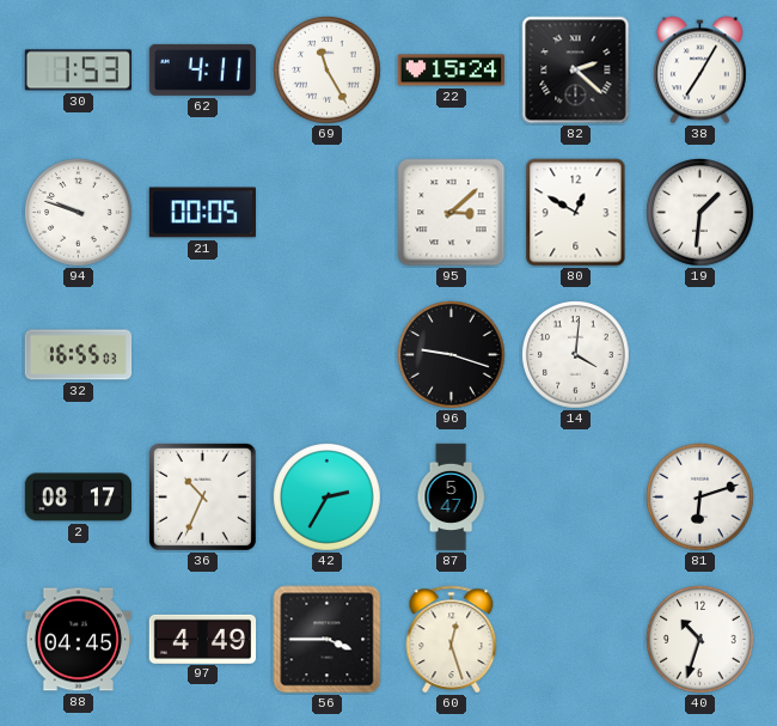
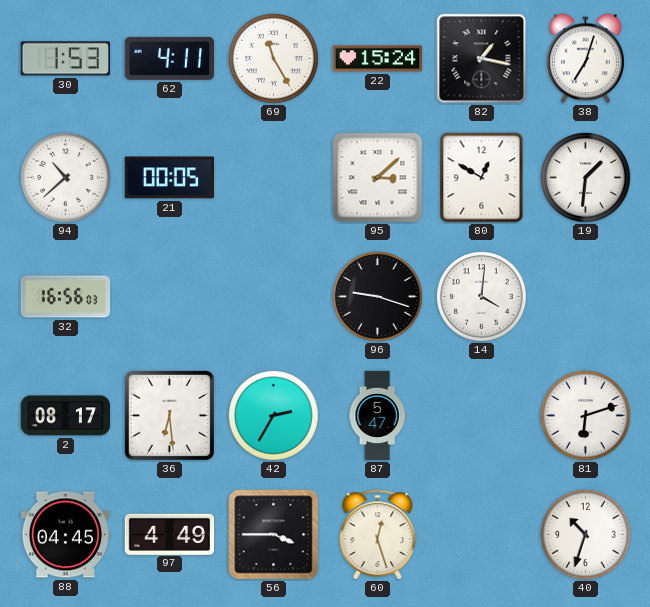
82: 2:22 -> 1:17
38: 7:05 -> 7:03
94: 9:48 -> 10:38
32: 16:55 -> 16:56
36: 10:34 -> 6:29
